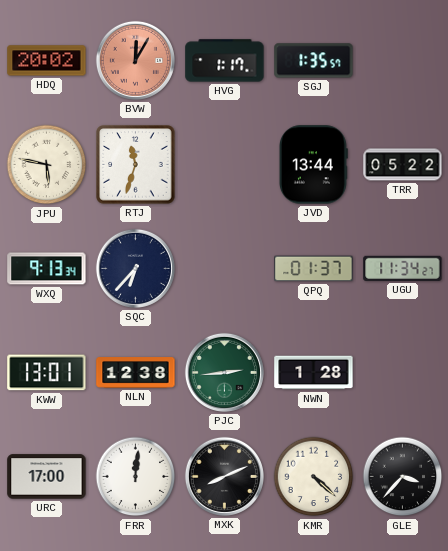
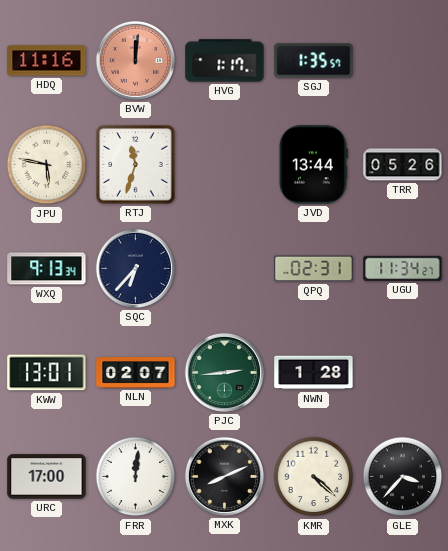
HDQ: 20:02 -> 11:16
BVW: 12:05 -> 12:01
TRR: 05:22 -> 05:26
QPQ: 01:37 -> 02:31
NLN: 12:38 -> 02:07
